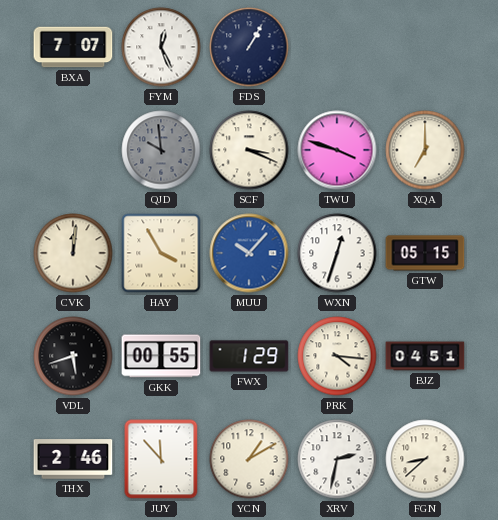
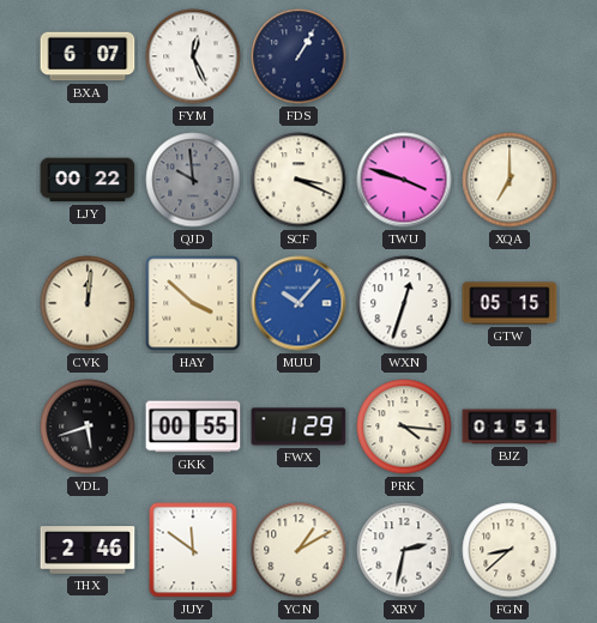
BXA: 7:07 -> 6:07
LJY: none -> 00:22
HAY: 3:55 -> 3:52
BJZ: 04:51 -> 01:51
JUY: 11:53 -> 11:51
